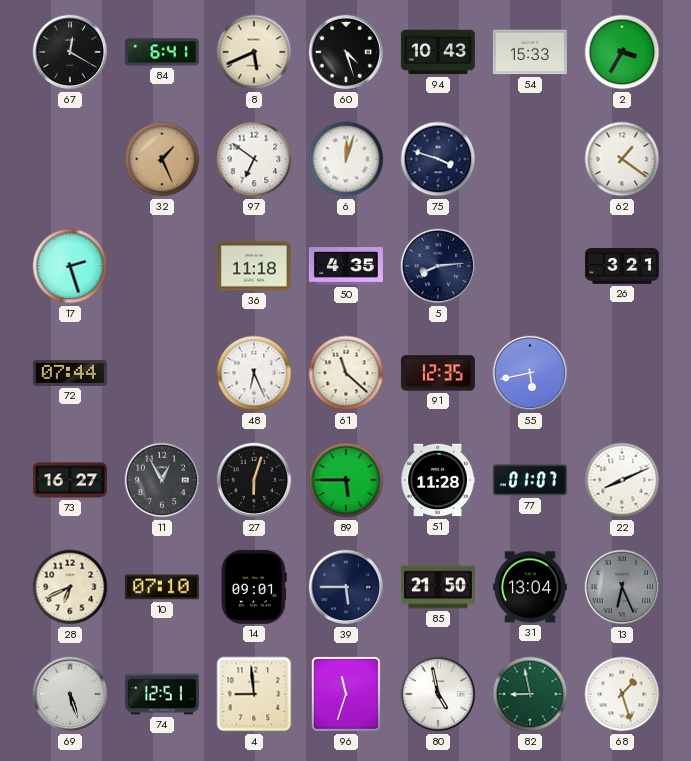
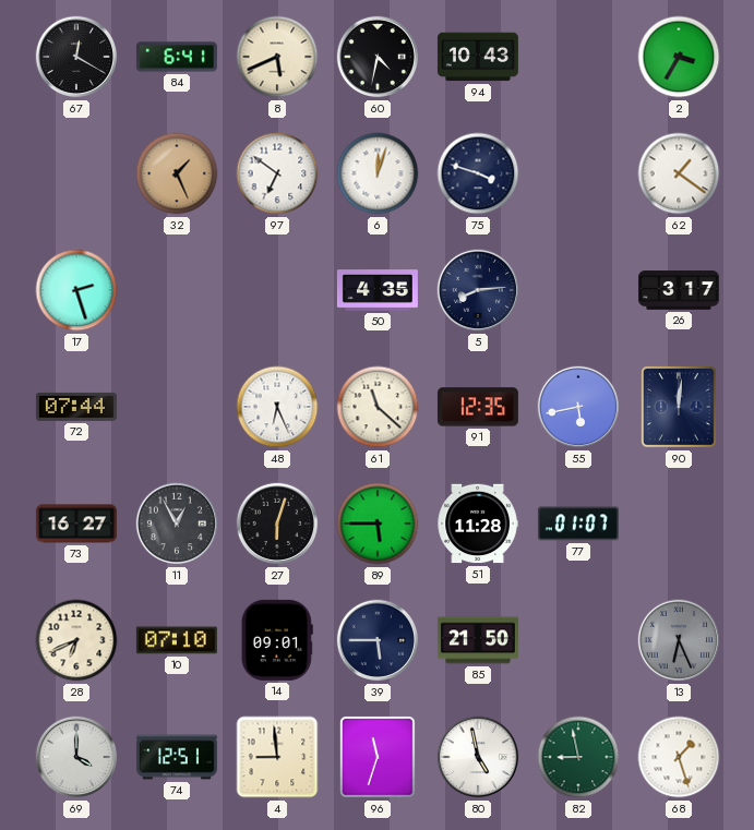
60: 4:27 -> 4:32
54: 15:33 -> none
36: 11:18 -> none
26: 3:21 -> 3:17
90: none -> 12:01
22: 8:11 -> none
31: 13:04 -> none
69: 5:27 -> 4:00
